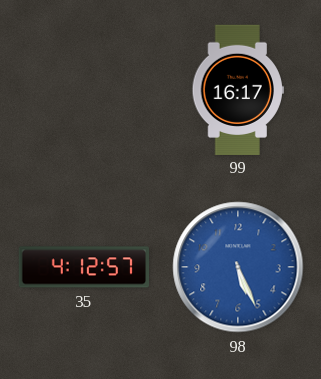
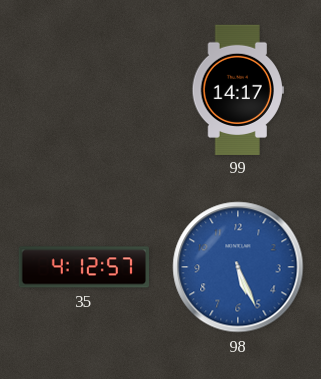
99: 16:17 -> 14:17
